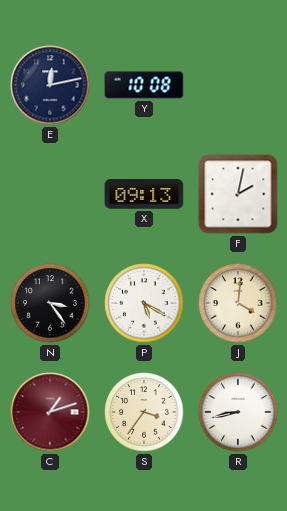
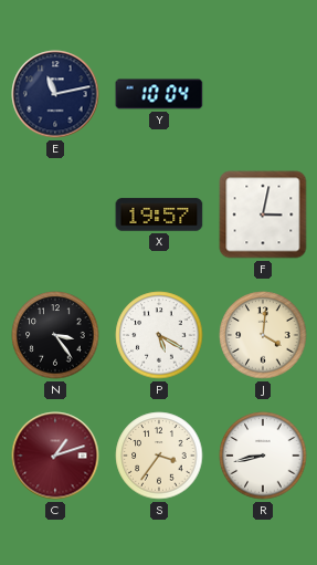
E: 12:13 -> 11:13
Y: 10:08 -> 10:04
X: 09:13 -> 19:57
F: 2:02 -> 3:02
